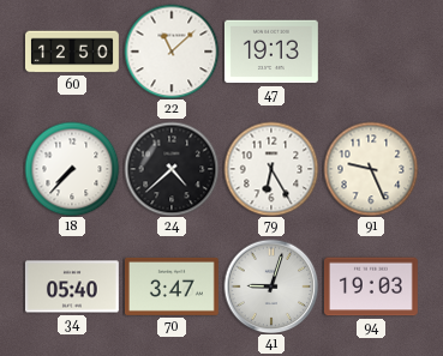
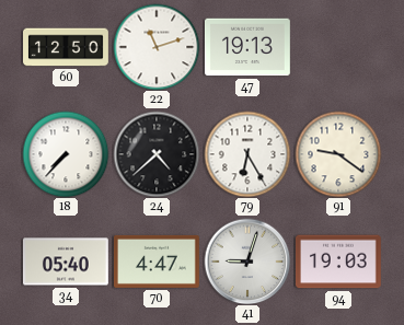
22: 11:08 -> 11:12
91: 9:26 -> 9:21
70: 3:47 -> 4:47
